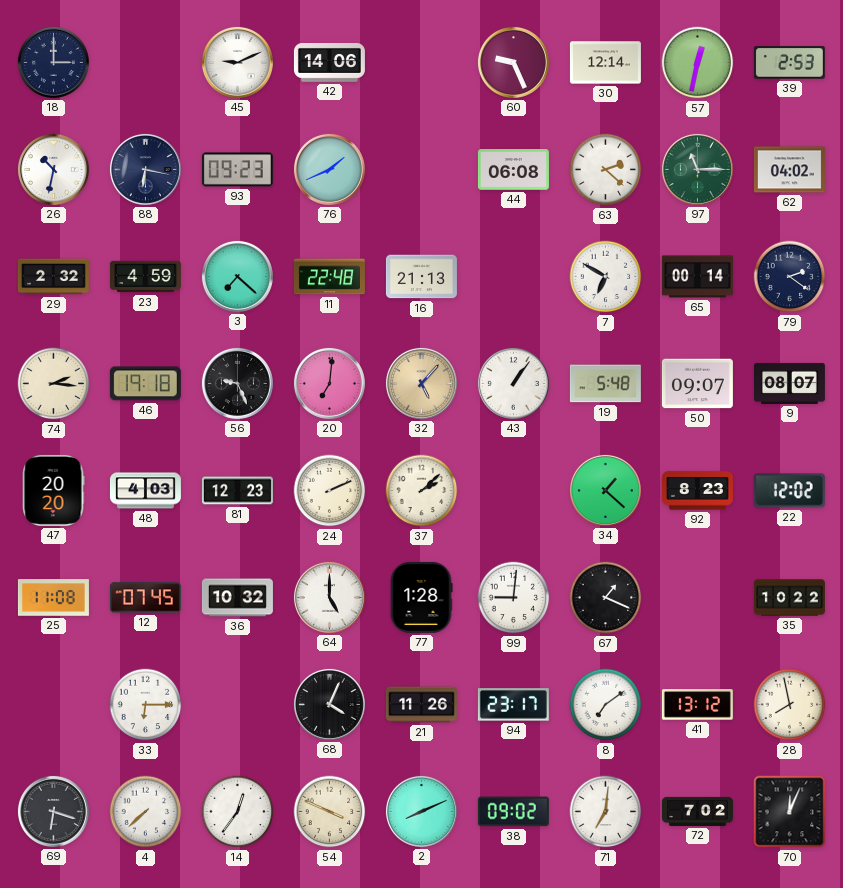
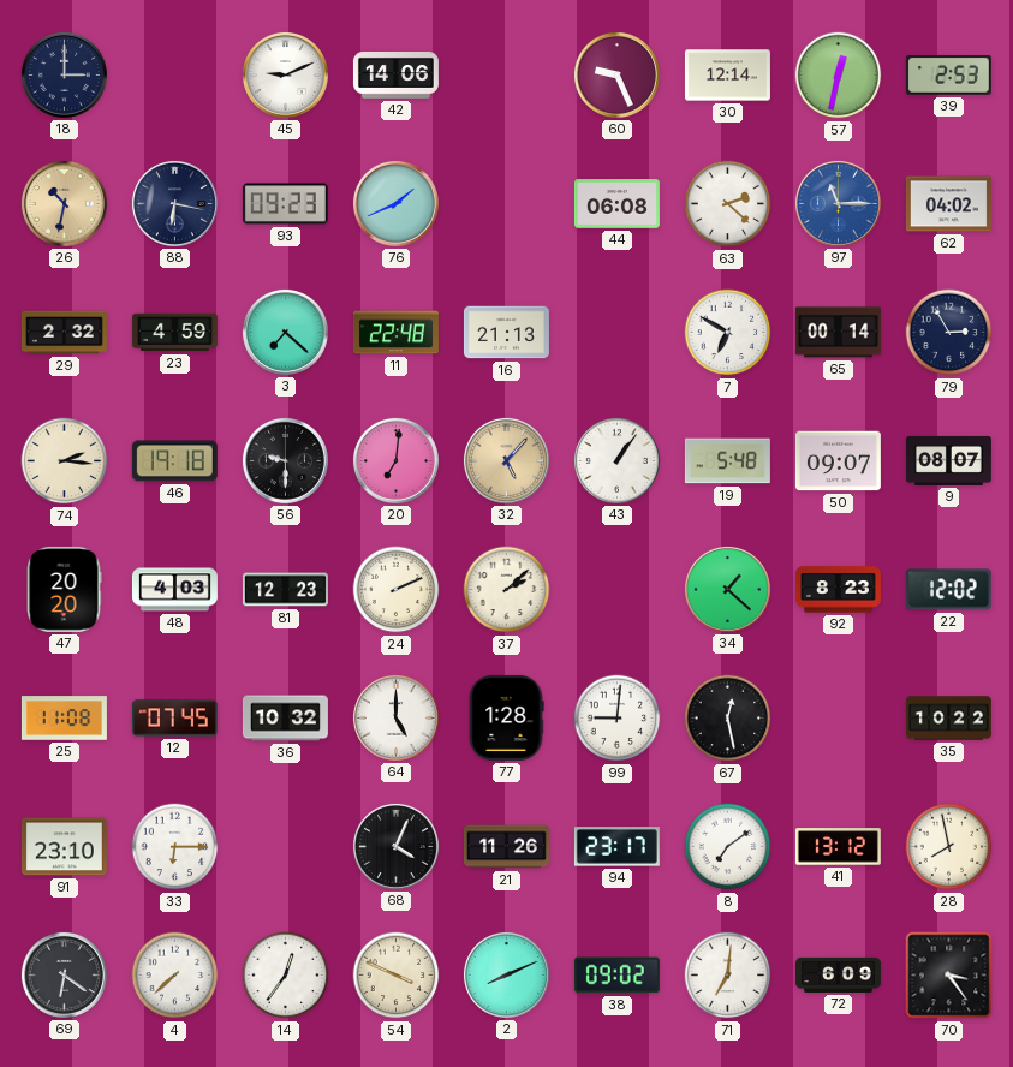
26 dial: white -> champagne
97 dial: green -> blue
79: 2:21 -> 2:55
56: 9:26 -> 9:30
67: 1:19 -> 12:28
91: none -> 23:10
69: 6:18 -> 6:21
72: 7:02 -> 6:09
70: 12:04 -> 3:24
